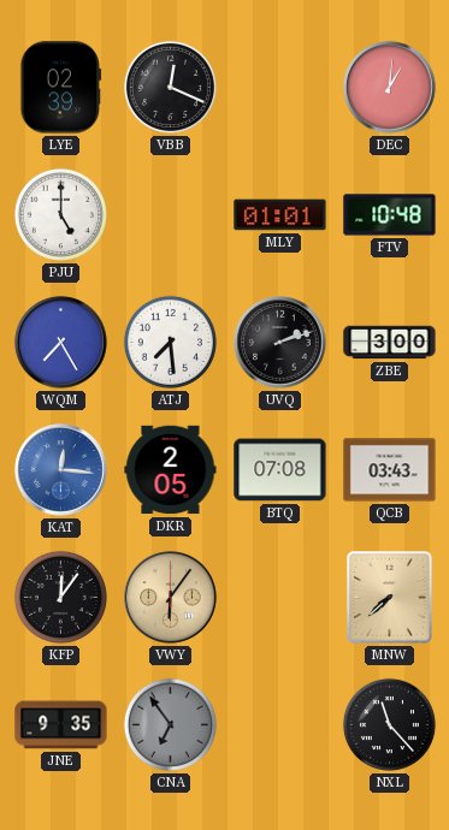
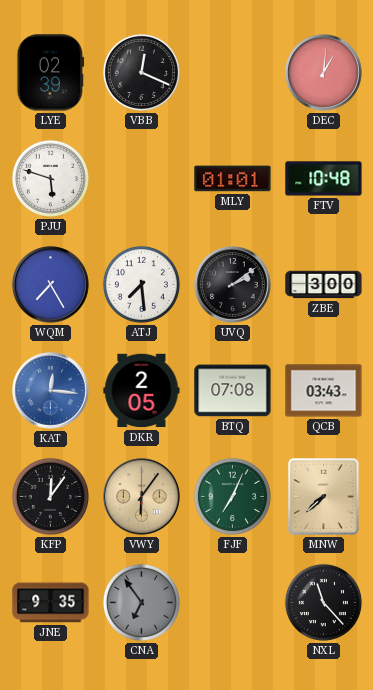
PJU: 5:00 -> 5:48
UVQ: 2:12 -> 2:09
FJF: none -> 7:04
